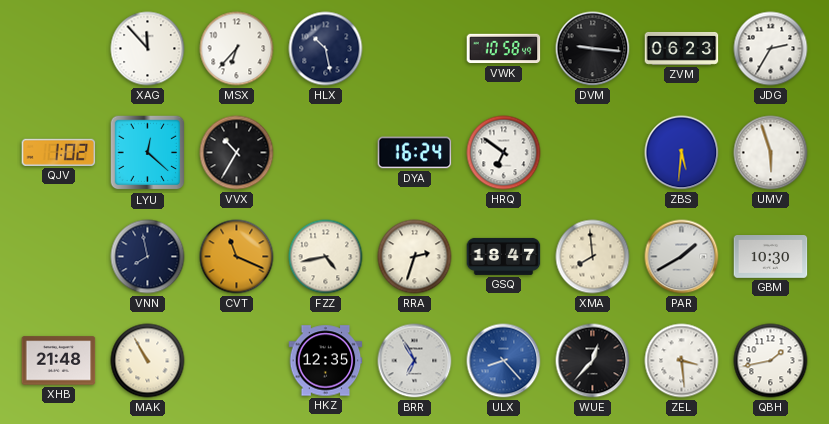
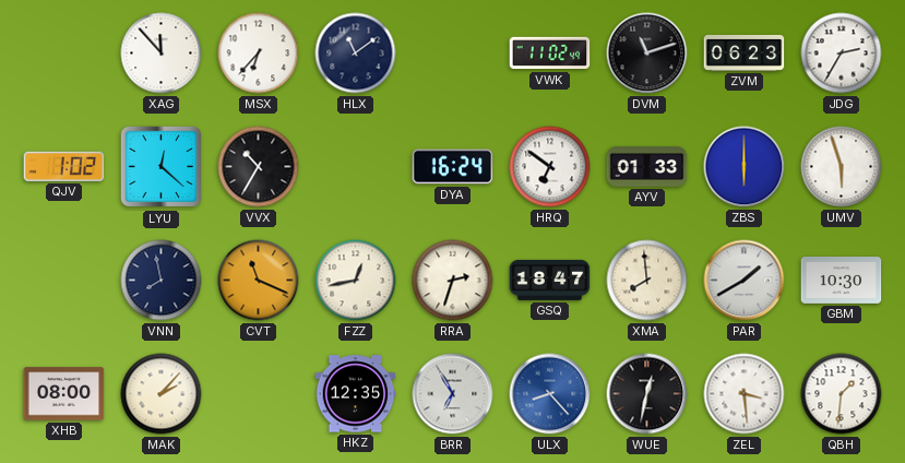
HLX: 10:28 -> 11:09
VWK: 10:58 -> 11:02
DVM: 9:16 -> 11:12
AYV: none -> 01:33
ZBS: 5:31 -> 6:00
FZZ: 4:43 -> 12:43
XHB: 21:48 -> 08:00
MAK: 10:55 -> 2:07
WUE: 12:37 -> 12:32
QBH: 1:43 -> 1:31
